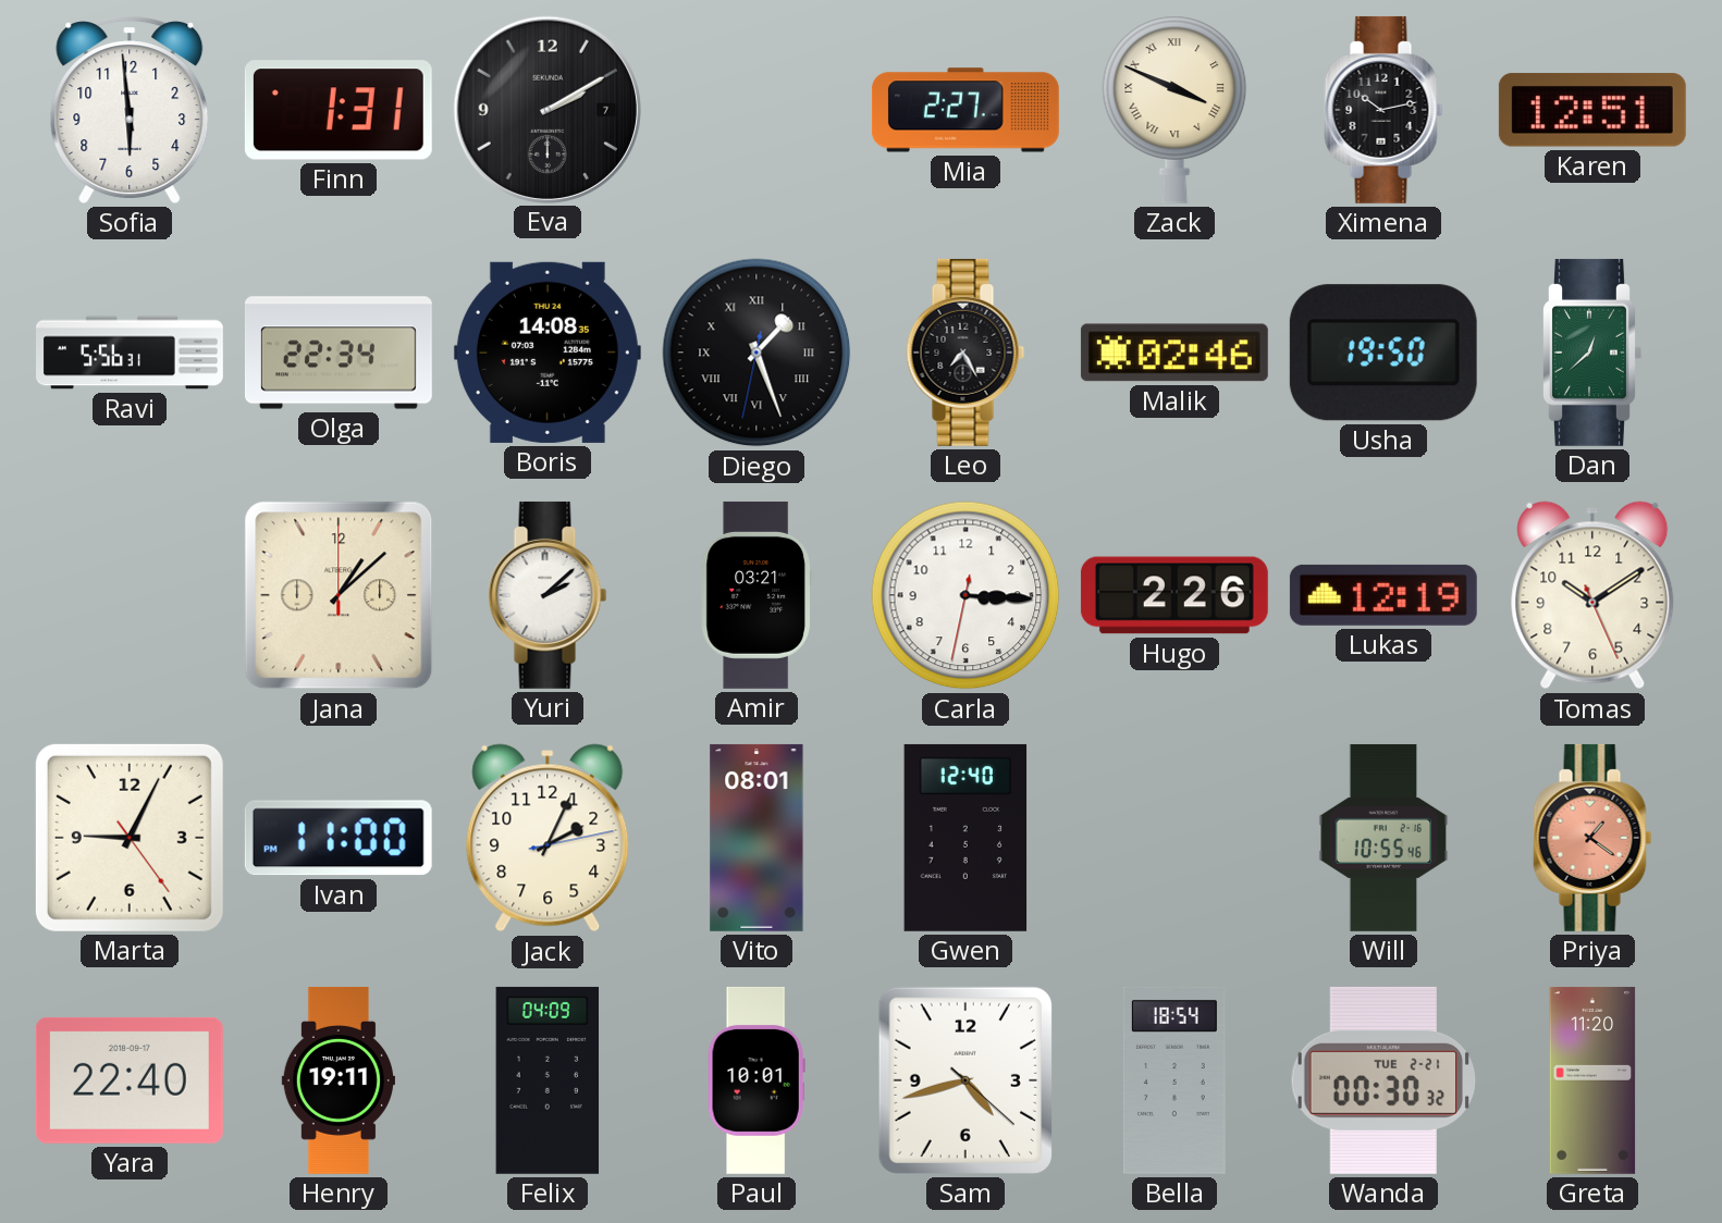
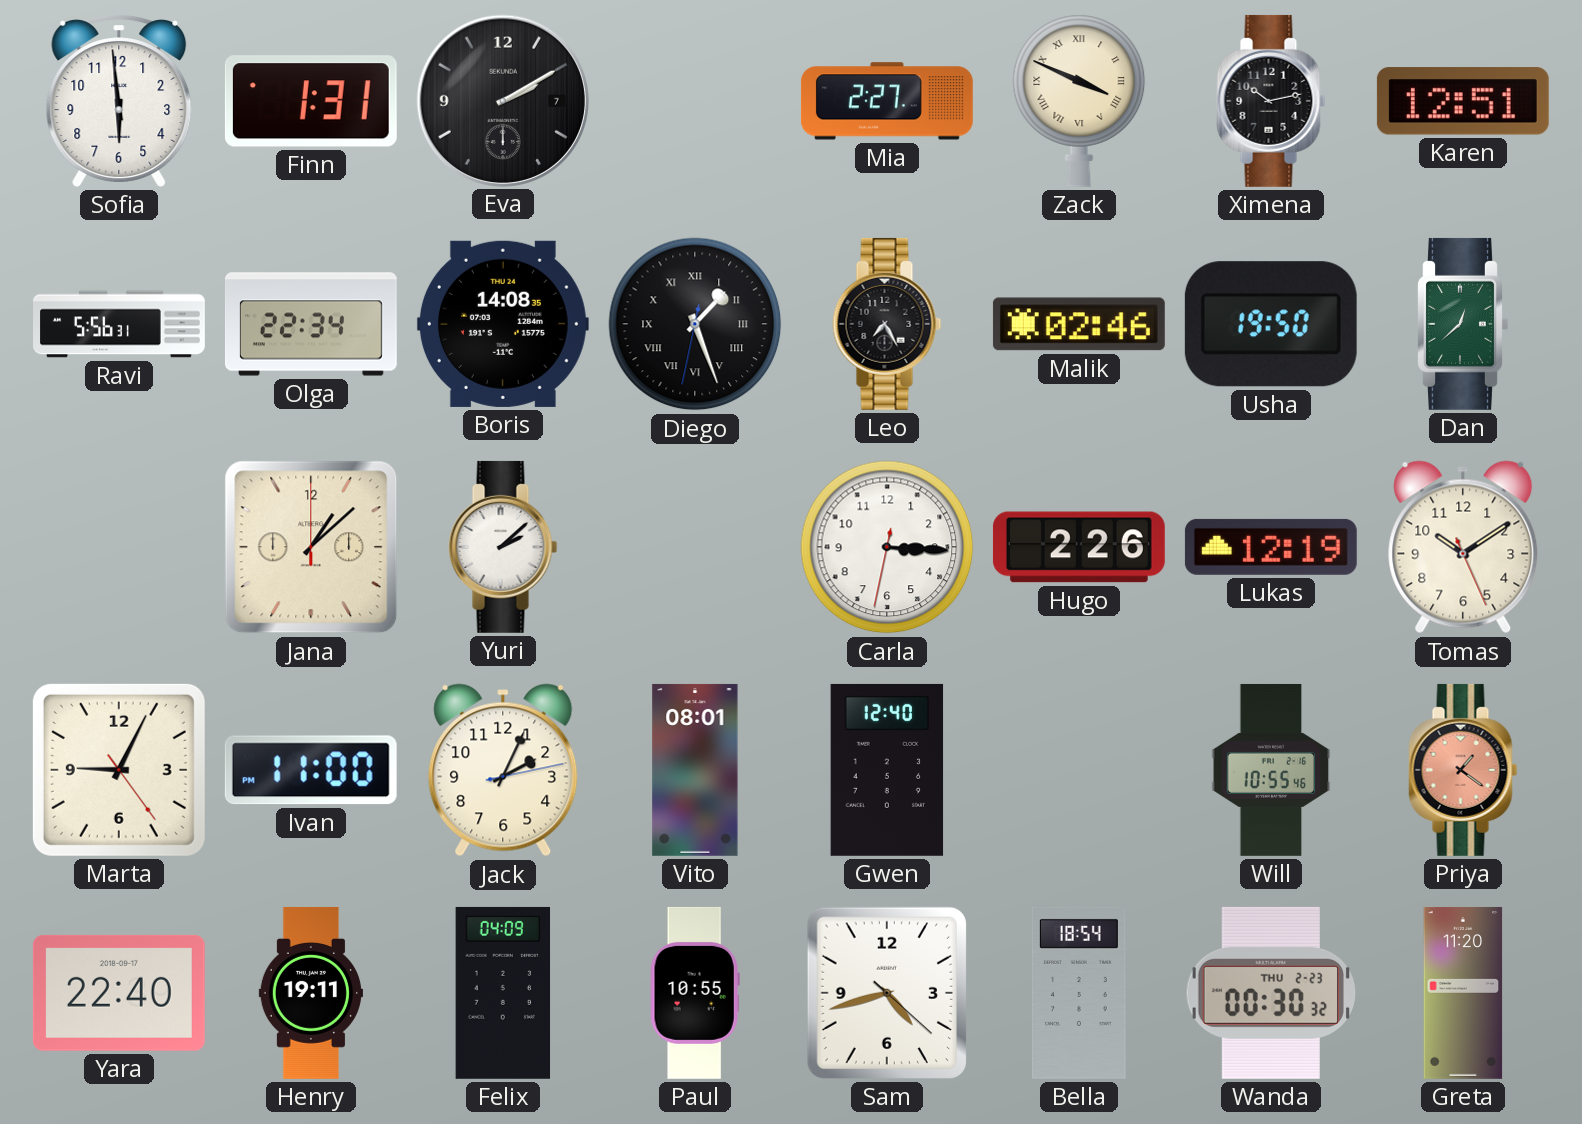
Amir: 03:21 -> none
Paul: 10:01 -> 10:55
Wanda date: TUE 2-21 -> THU 2-23
